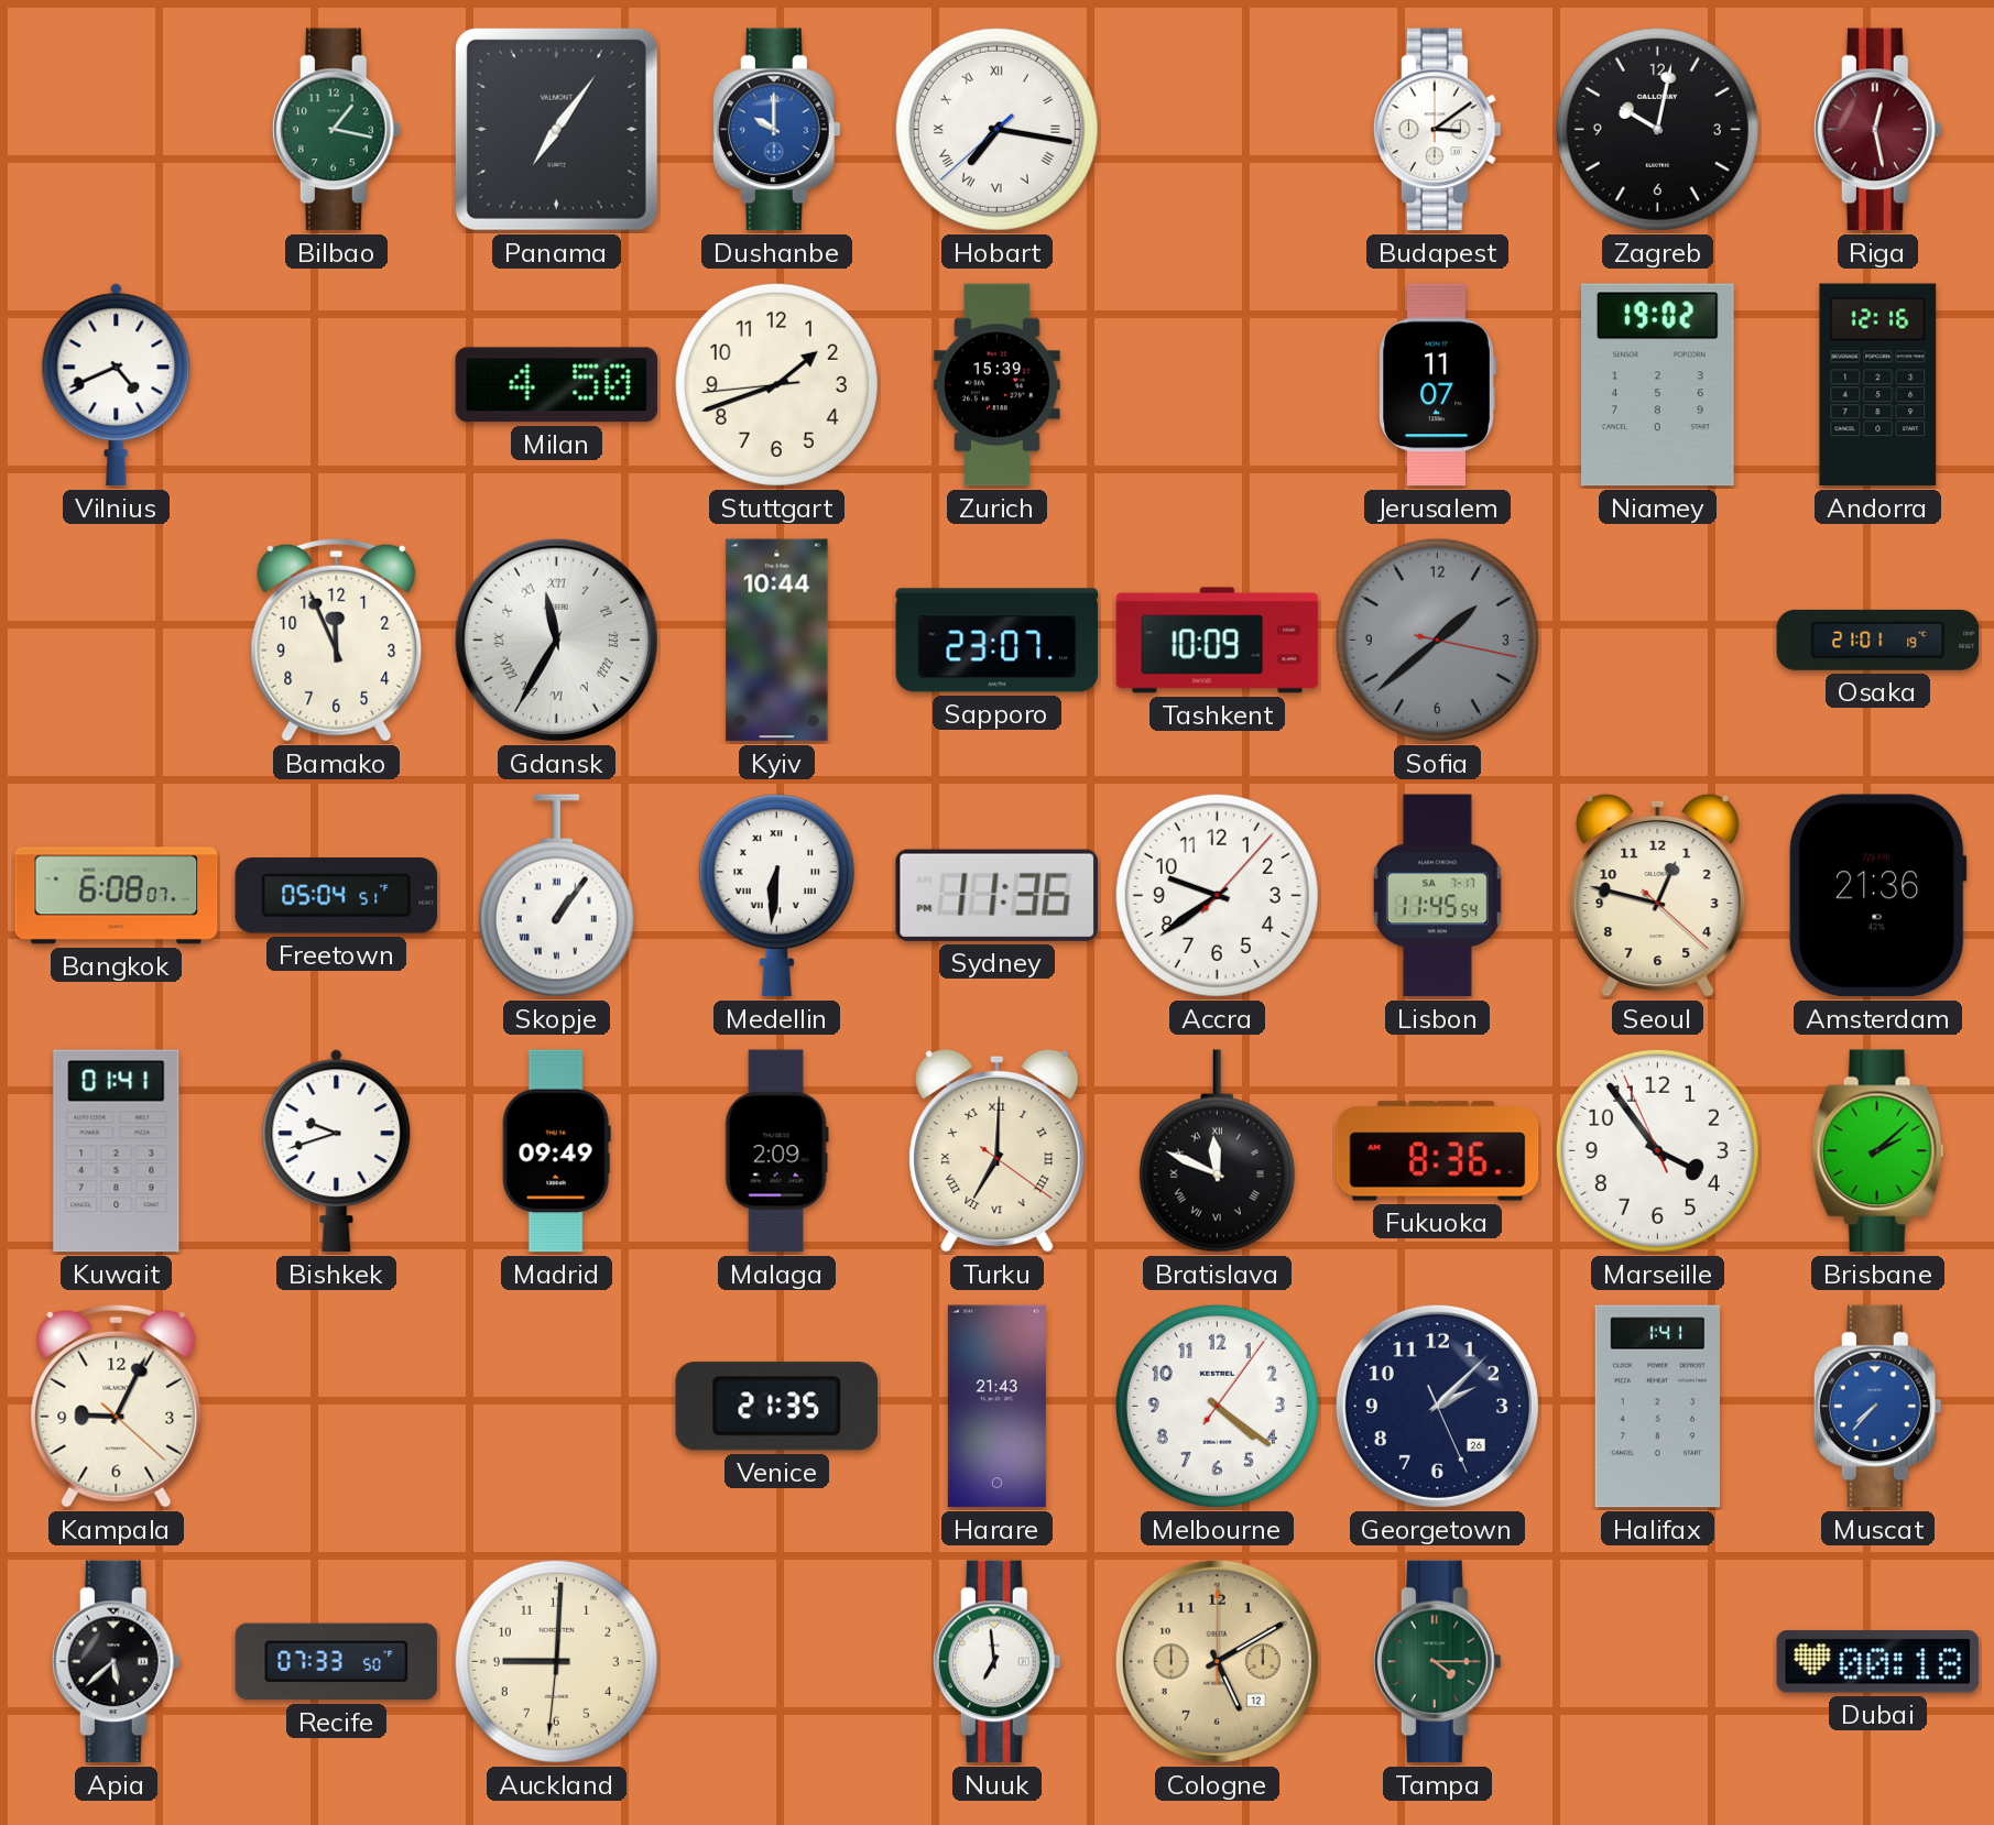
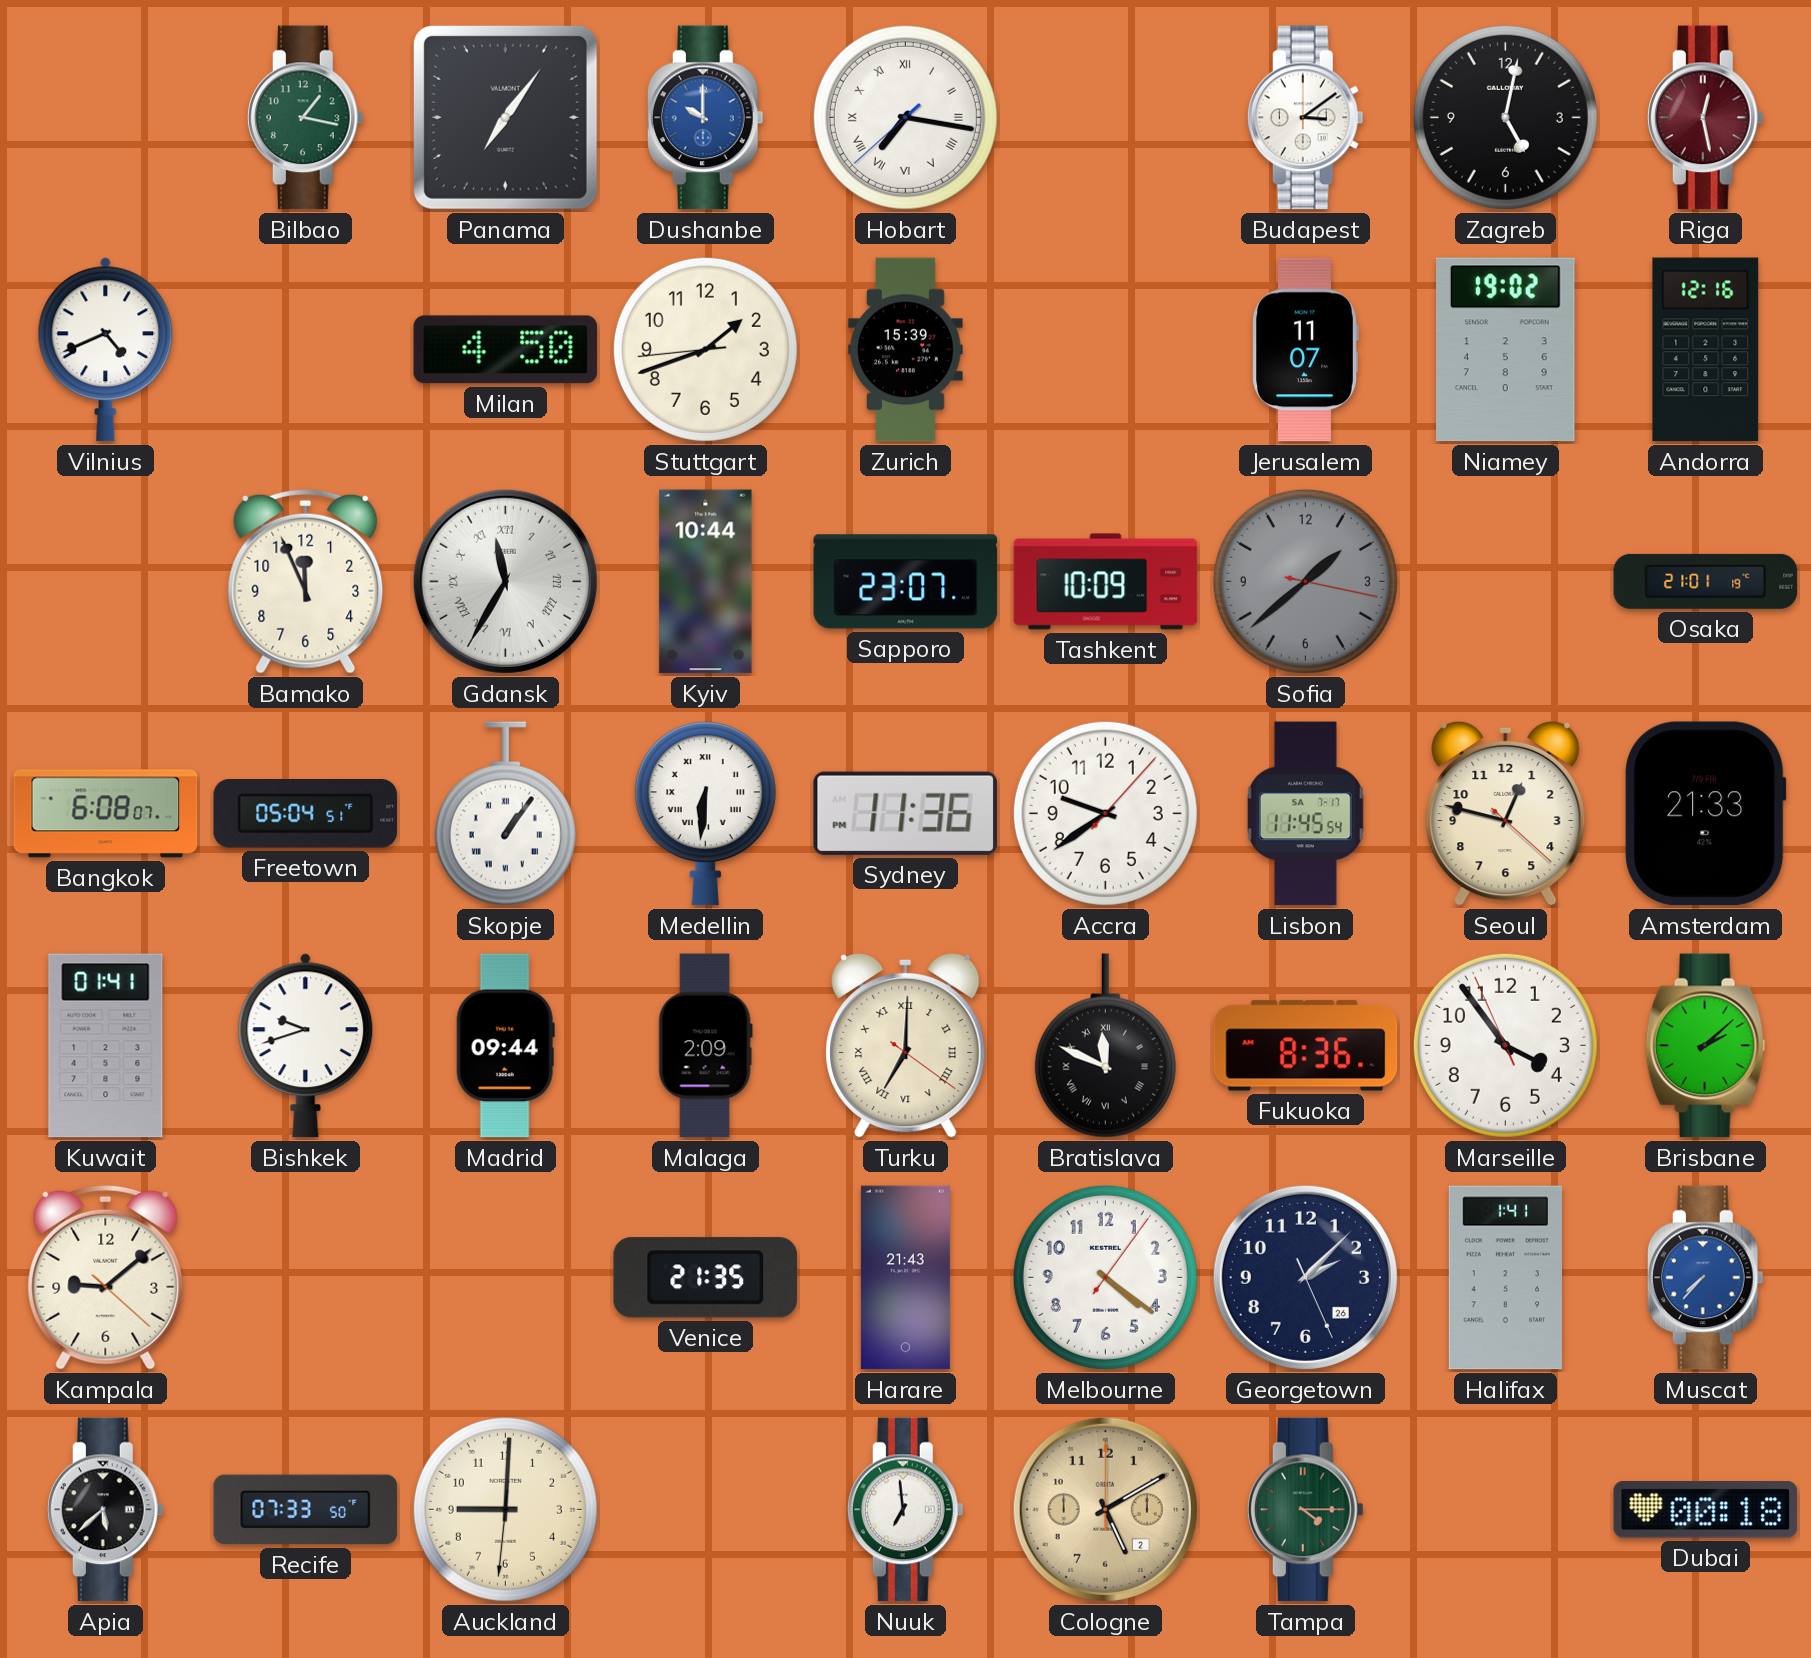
Zagreb: 10:02 -> 5:02
Amsterdam: 21:36 -> 21:33
Madrid: 09:49 -> 09:44
Kampala: 9:04 -> 9:08
Cologne date: 12 -> 2
